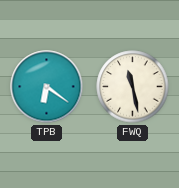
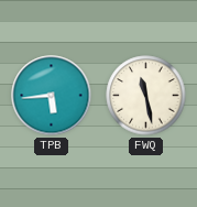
TPB: 6:21 -> 5:44
